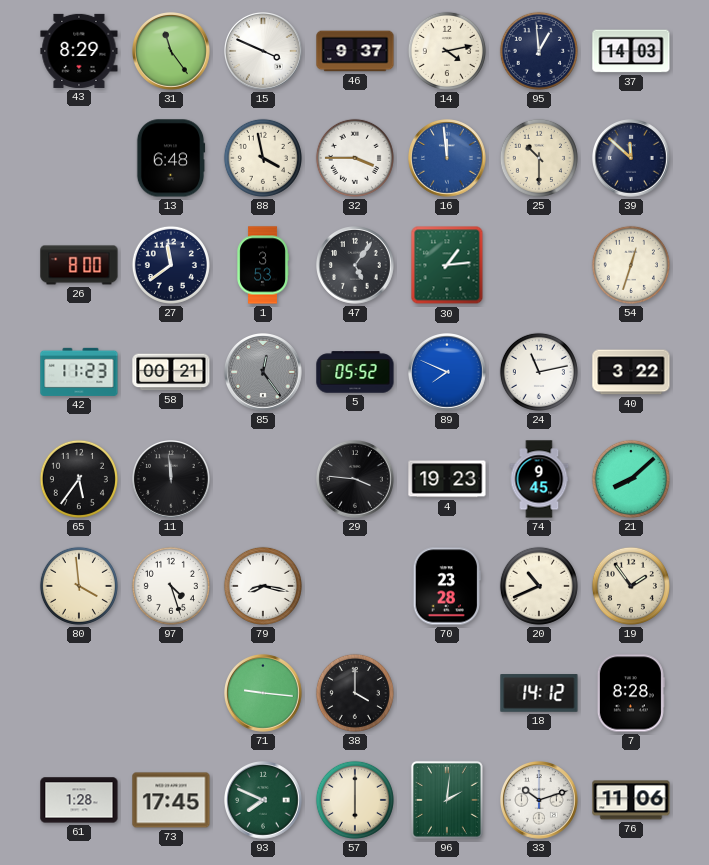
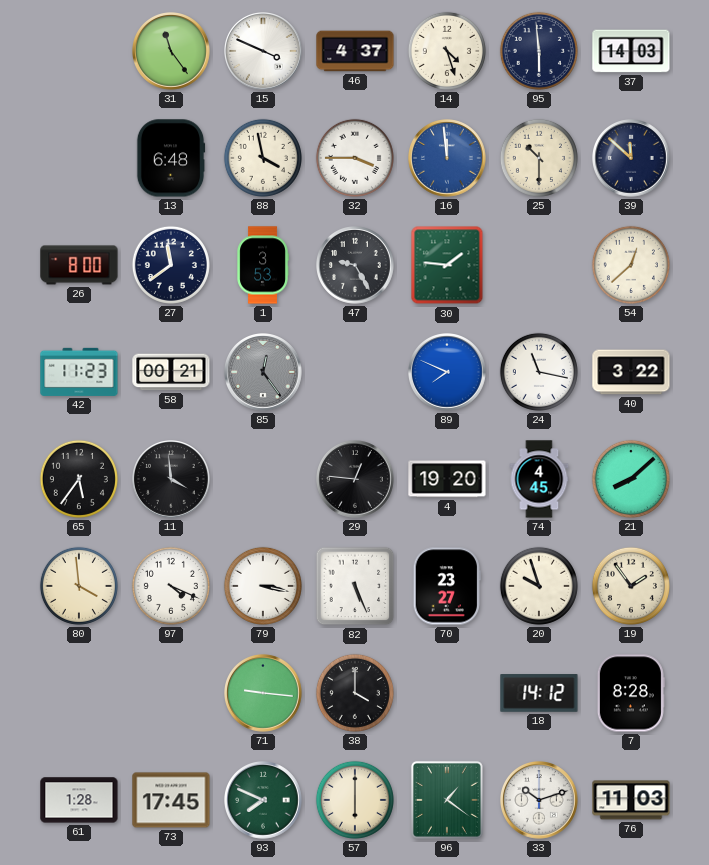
43: 8:29 -> none
46: 9:37 -> 4:37
14: 4:13 -> 4:27
95: 12:59 -> 5:59
47: 5:06 -> 9:25
30: 1:14 -> 1:46
54: 12:33 -> 12:38
5: 05:52 -> none
24: 11:13 -> 11:17
11: 11:59 -> 3:59
29: 3:46 -> 12:46
4: 19:23 -> 19:20
74: 9:45 -> 4:45
97: 4:27 -> 4:19
79: 8:17 -> 3:17
82: none -> 5:26
70: 23:28 -> 23:27
20: 10:41 -> 9:57
96: 2:01 -> 1:21
76: 11:06 -> 11:03
